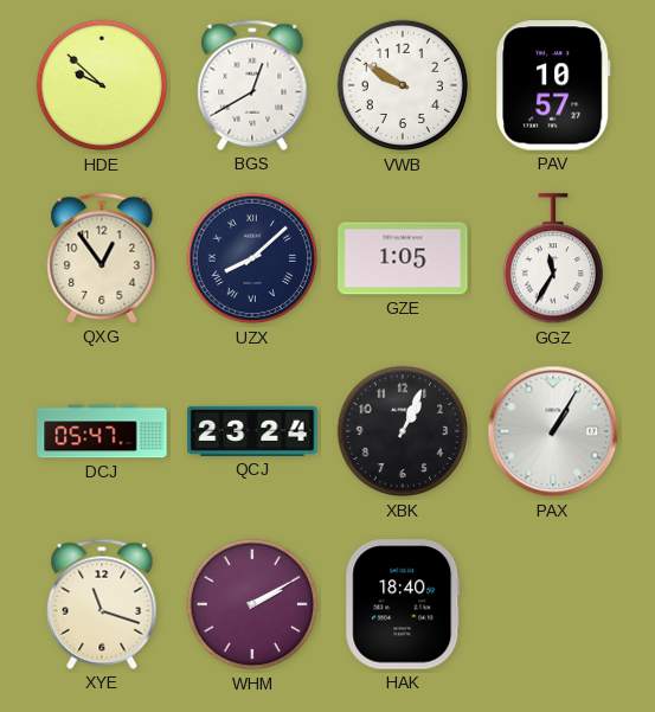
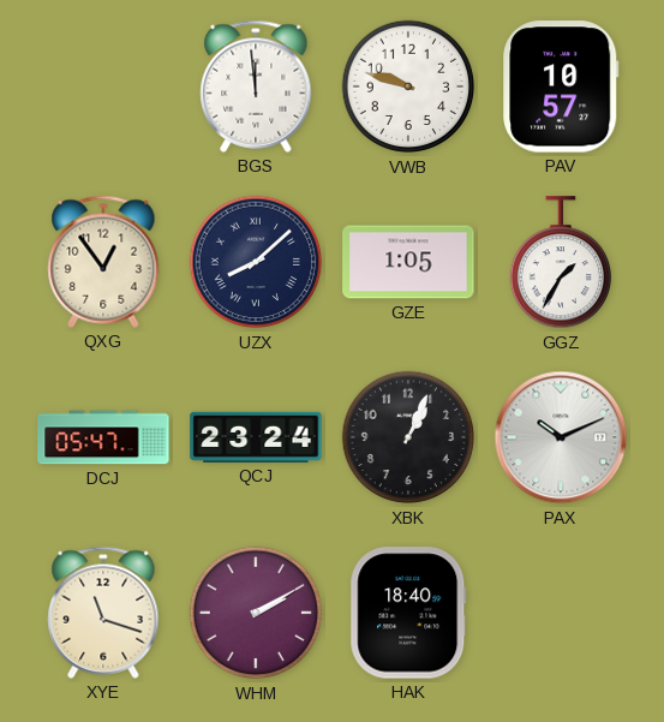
HDE: 9:52 -> none
BGS: 12:40 -> 11:59
VWB: 9:50 -> 9:48
GGZ: 11:35 -> 1:35
PAX: 1:05 -> 10:11
